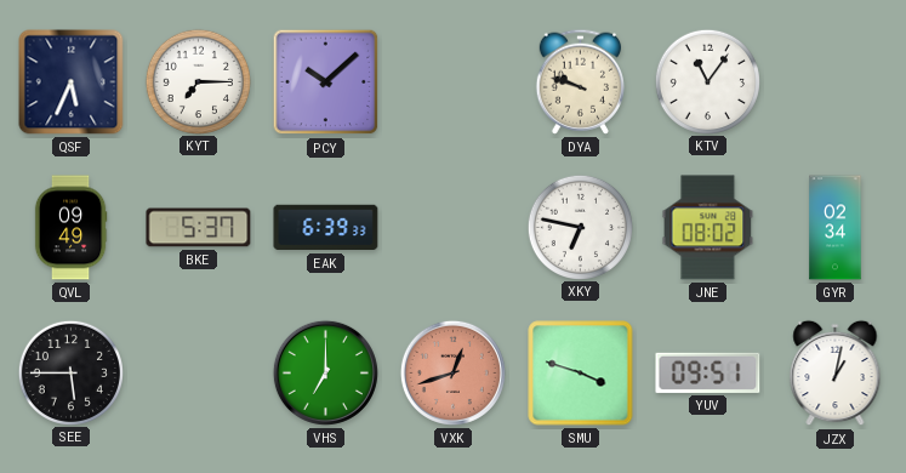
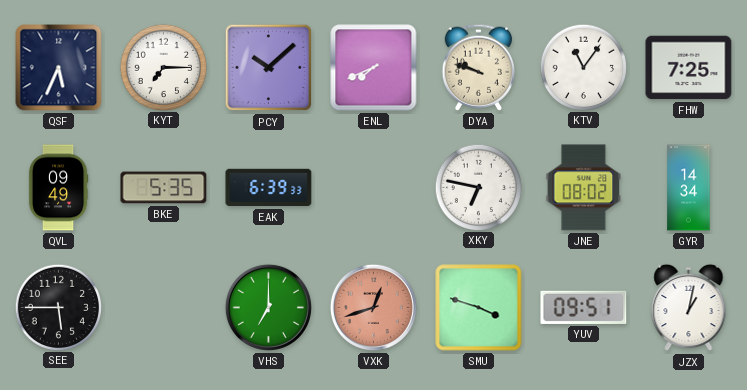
ENL: none -> 7:41
FHW: none -> 7:25
BKE: 5:37 -> 5:35
GYR: 02:34 -> 14:34
